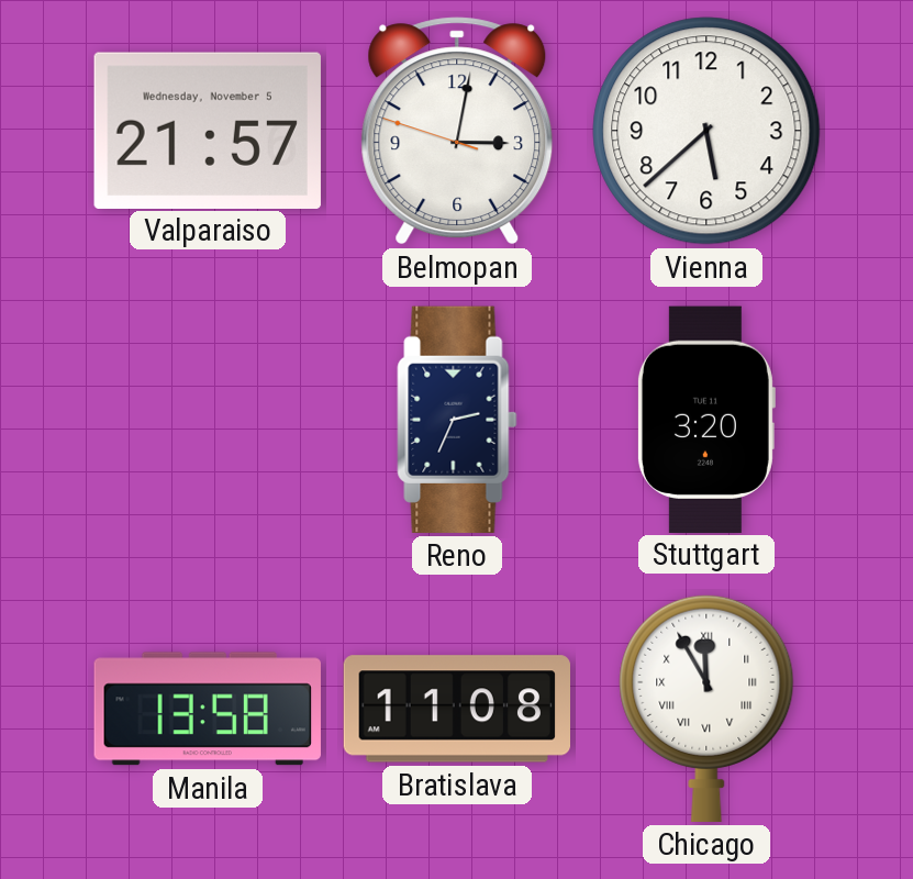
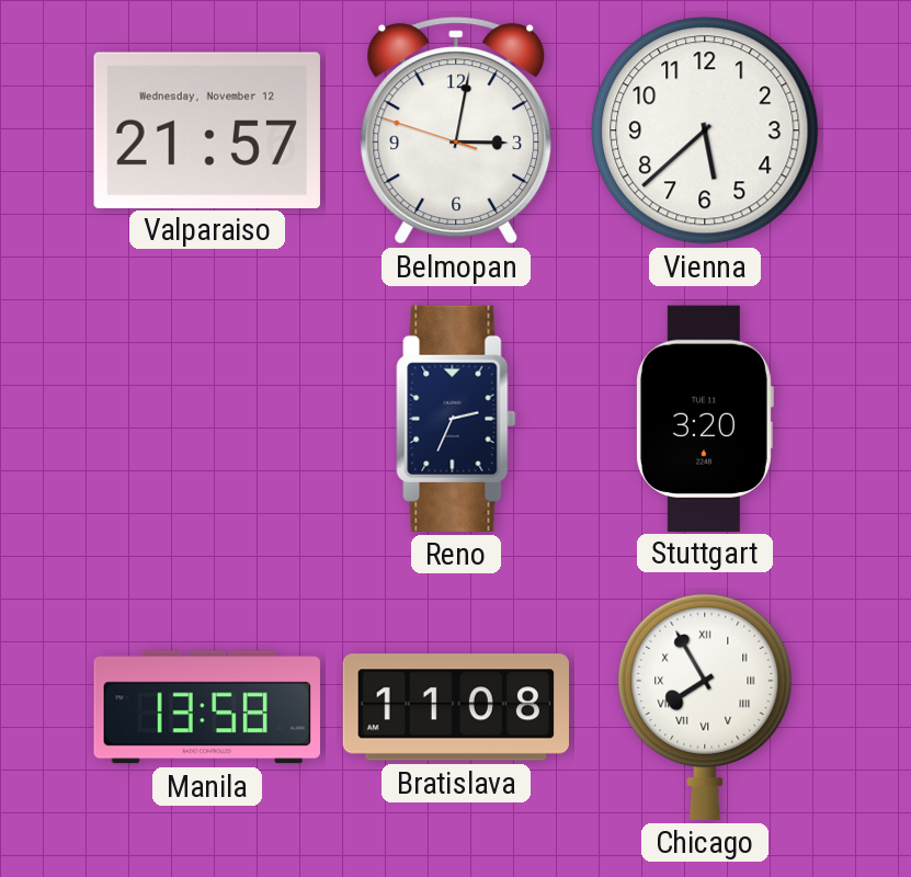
Valparaiso date: Wednesday, November 5 -> Wednesday, November 12
Chicago: 11:55 -> 7:55
